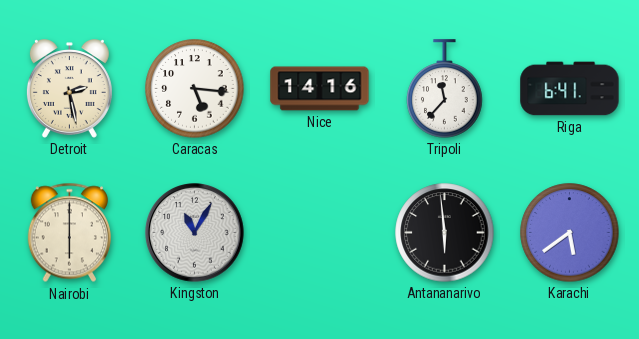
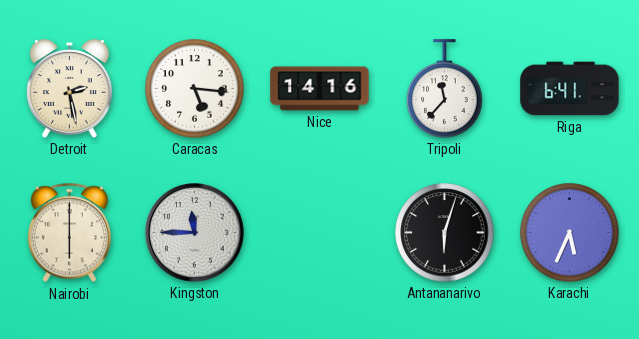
Kingston: 11:05 -> 11:45
Antananarivo: 5:59 -> 6:03
Karachi: 5:39 -> 5:34
